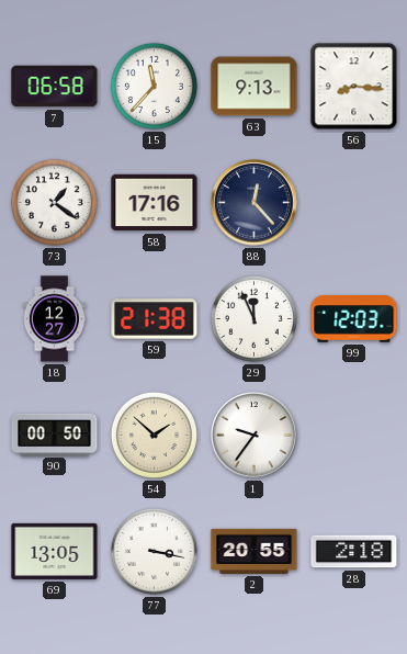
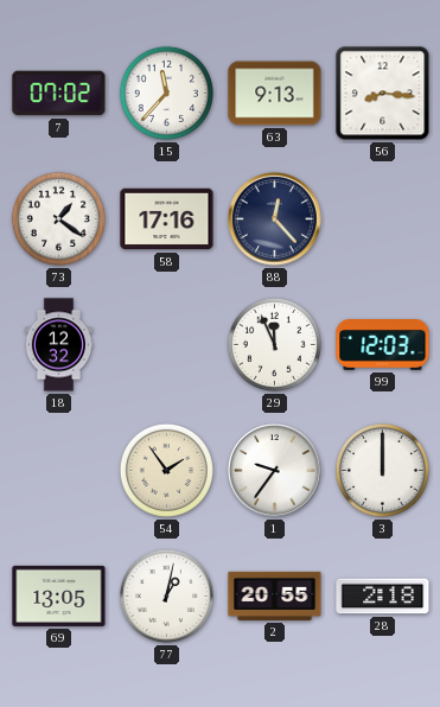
7: 06:58 -> 07:02
18: 12:27 -> 12:32
59: 21:38 -> none
90: 00:50 -> none
54: 1:52 -> 1:54
3: none -> 12:00
77: 3:17 -> 1:02
